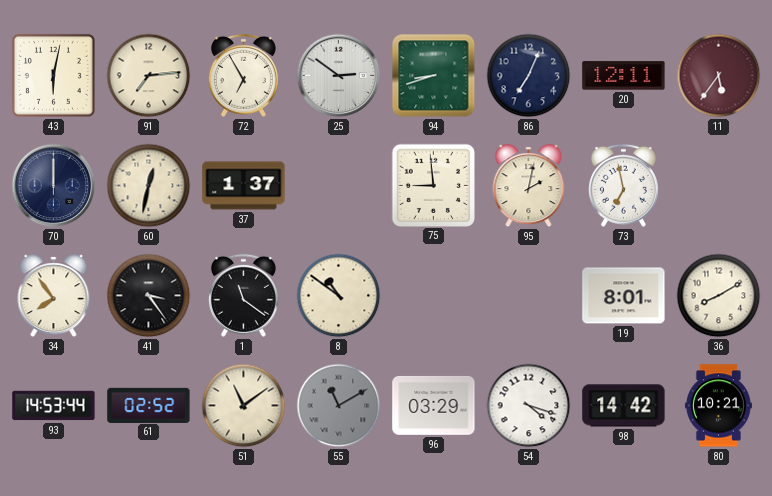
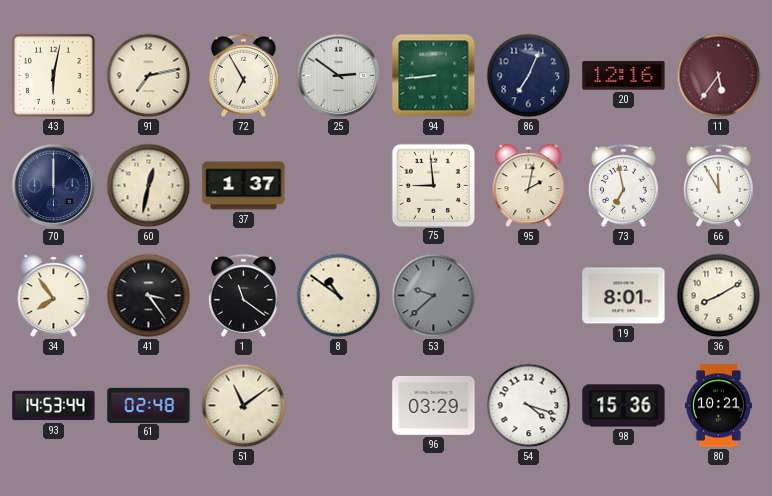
91: 7:14 -> 7:13
94: 8:42 -> 8:44
20: 12:11 -> 12:16
66: none -> 11:55
53: none -> 9:38
61: 02:52 -> 02:48
55: 11:10 -> none
98: 14:42 -> 15:36
